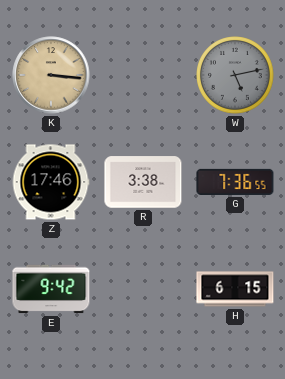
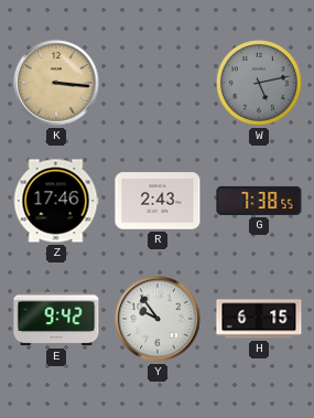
R: 3:38 -> 2:43
G: 7:36 -> 7:38
Y: none -> 9:54
